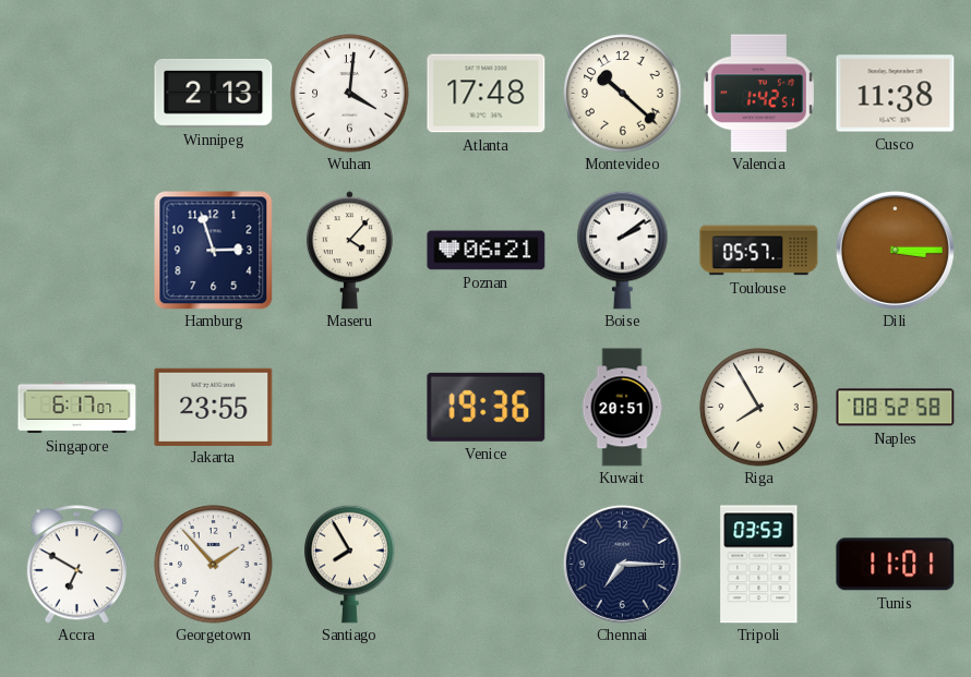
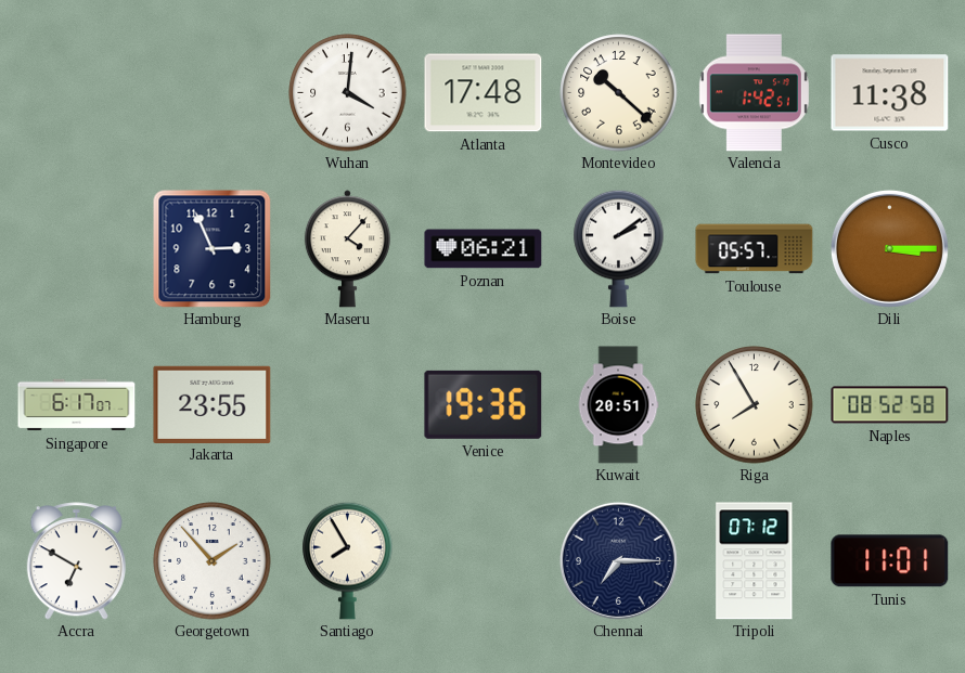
Winnipeg: 2:13 -> none
Hamburg: 2:57 -> 2:56
Tripoli: 03:53 -> 07:12
